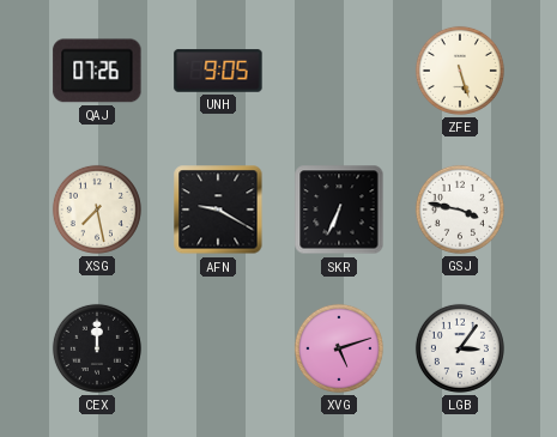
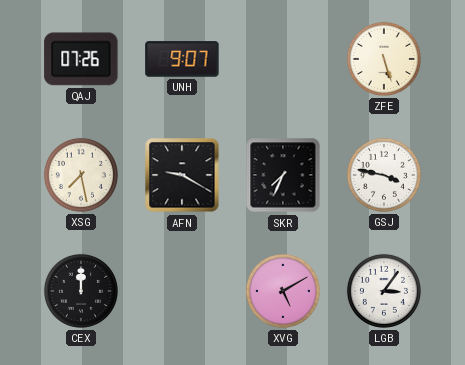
UNH: 9:05 -> 9:07
SKR: 6:34 -> 7:34
XVG: 5:12 -> 5:10
